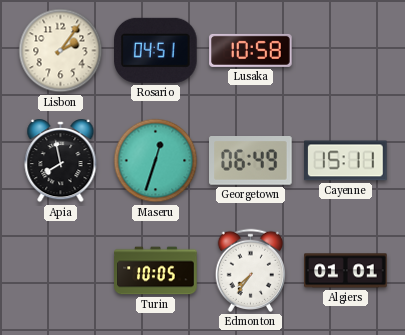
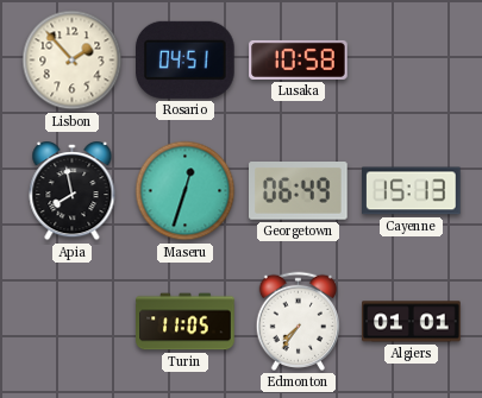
Lisbon: 2:06 -> 1:53
Cayenne: 15:11 -> 15:13
Turin: 10:05 -> 11:05
